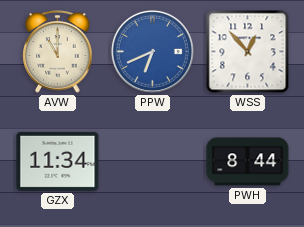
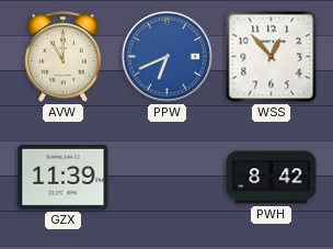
GZX: 11:34 -> 11:39
PWH: 8:44 -> 8:42
